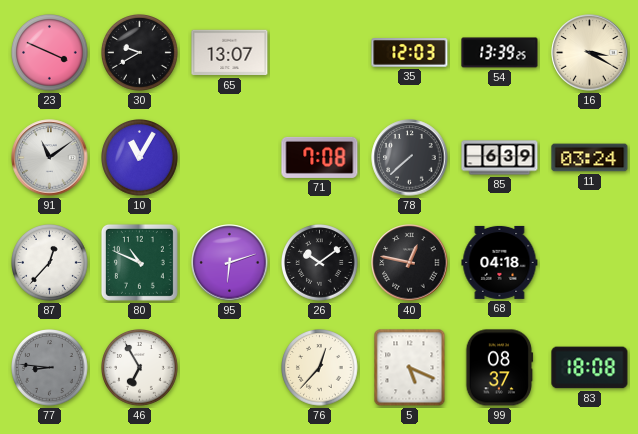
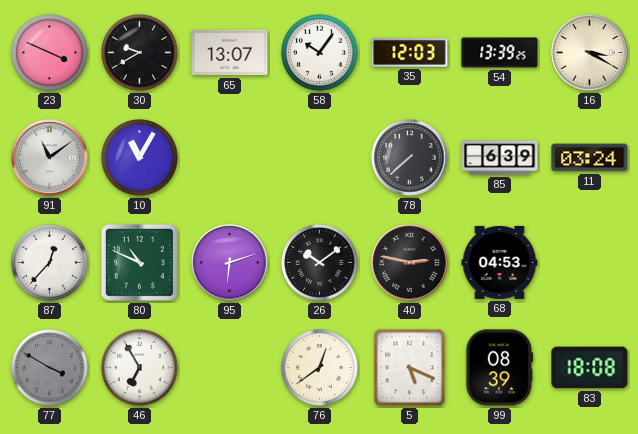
58: none -> 10:06
71: 7:08 -> none
40: 12:47 -> 2:47
68: 04:18 -> 04:53
77: 8:46 -> 3:50
76: 12:37 -> 12:39
99: 08:37 -> 08:39
